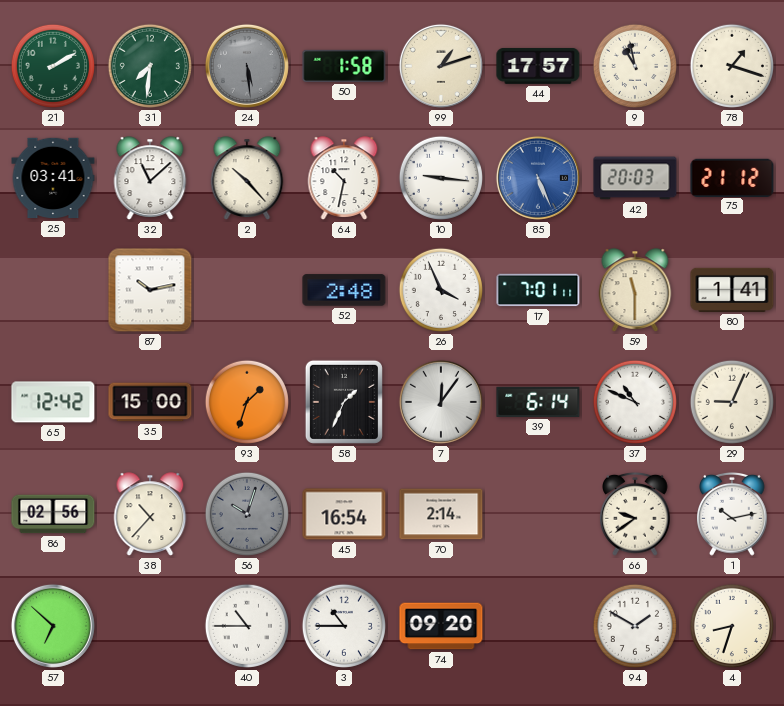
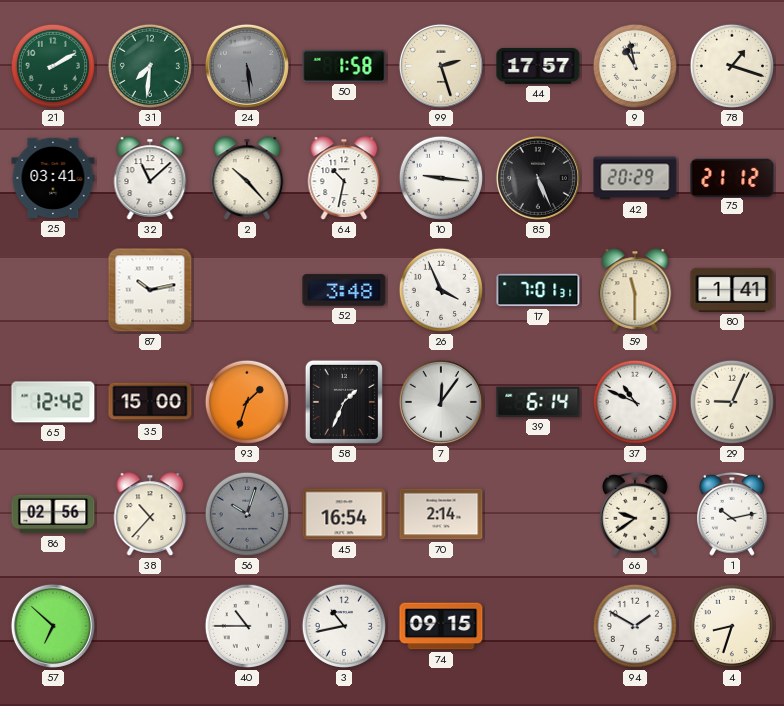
99: 1:12 -> 2:27
85 dial: blue -> black
42: 20:03 -> 20:29
52: 2:48 -> 3:48
17: 7:01:11 -> 7:01:31
3: 10:45 -> 10:43
74: 09:20 -> 09:15
